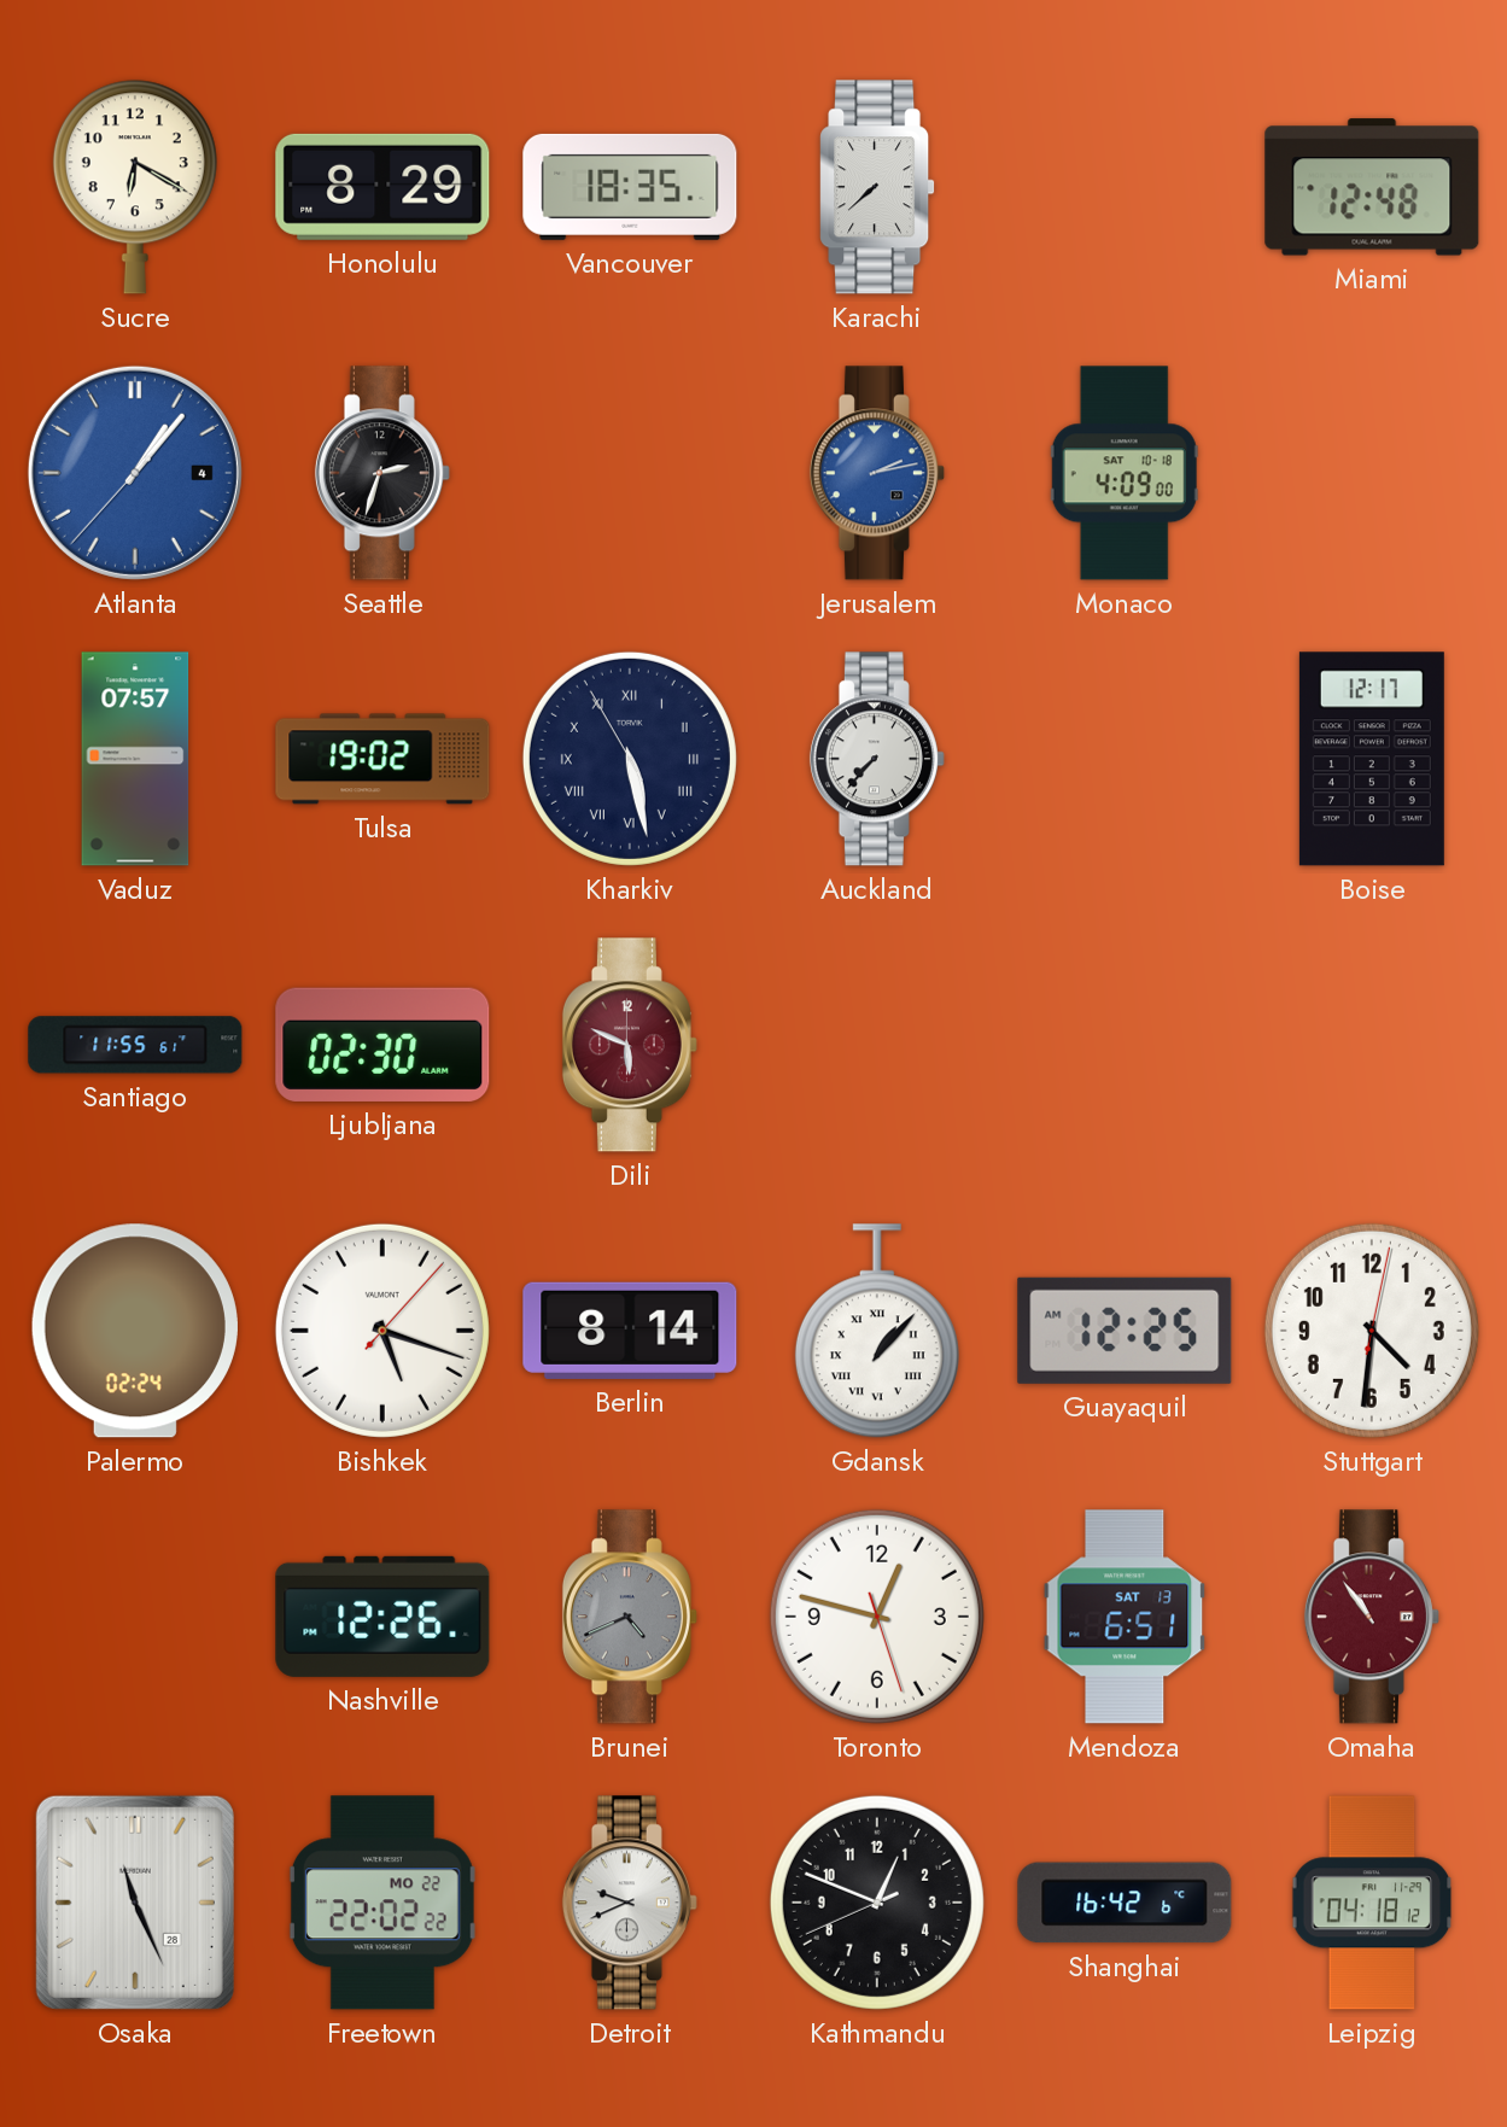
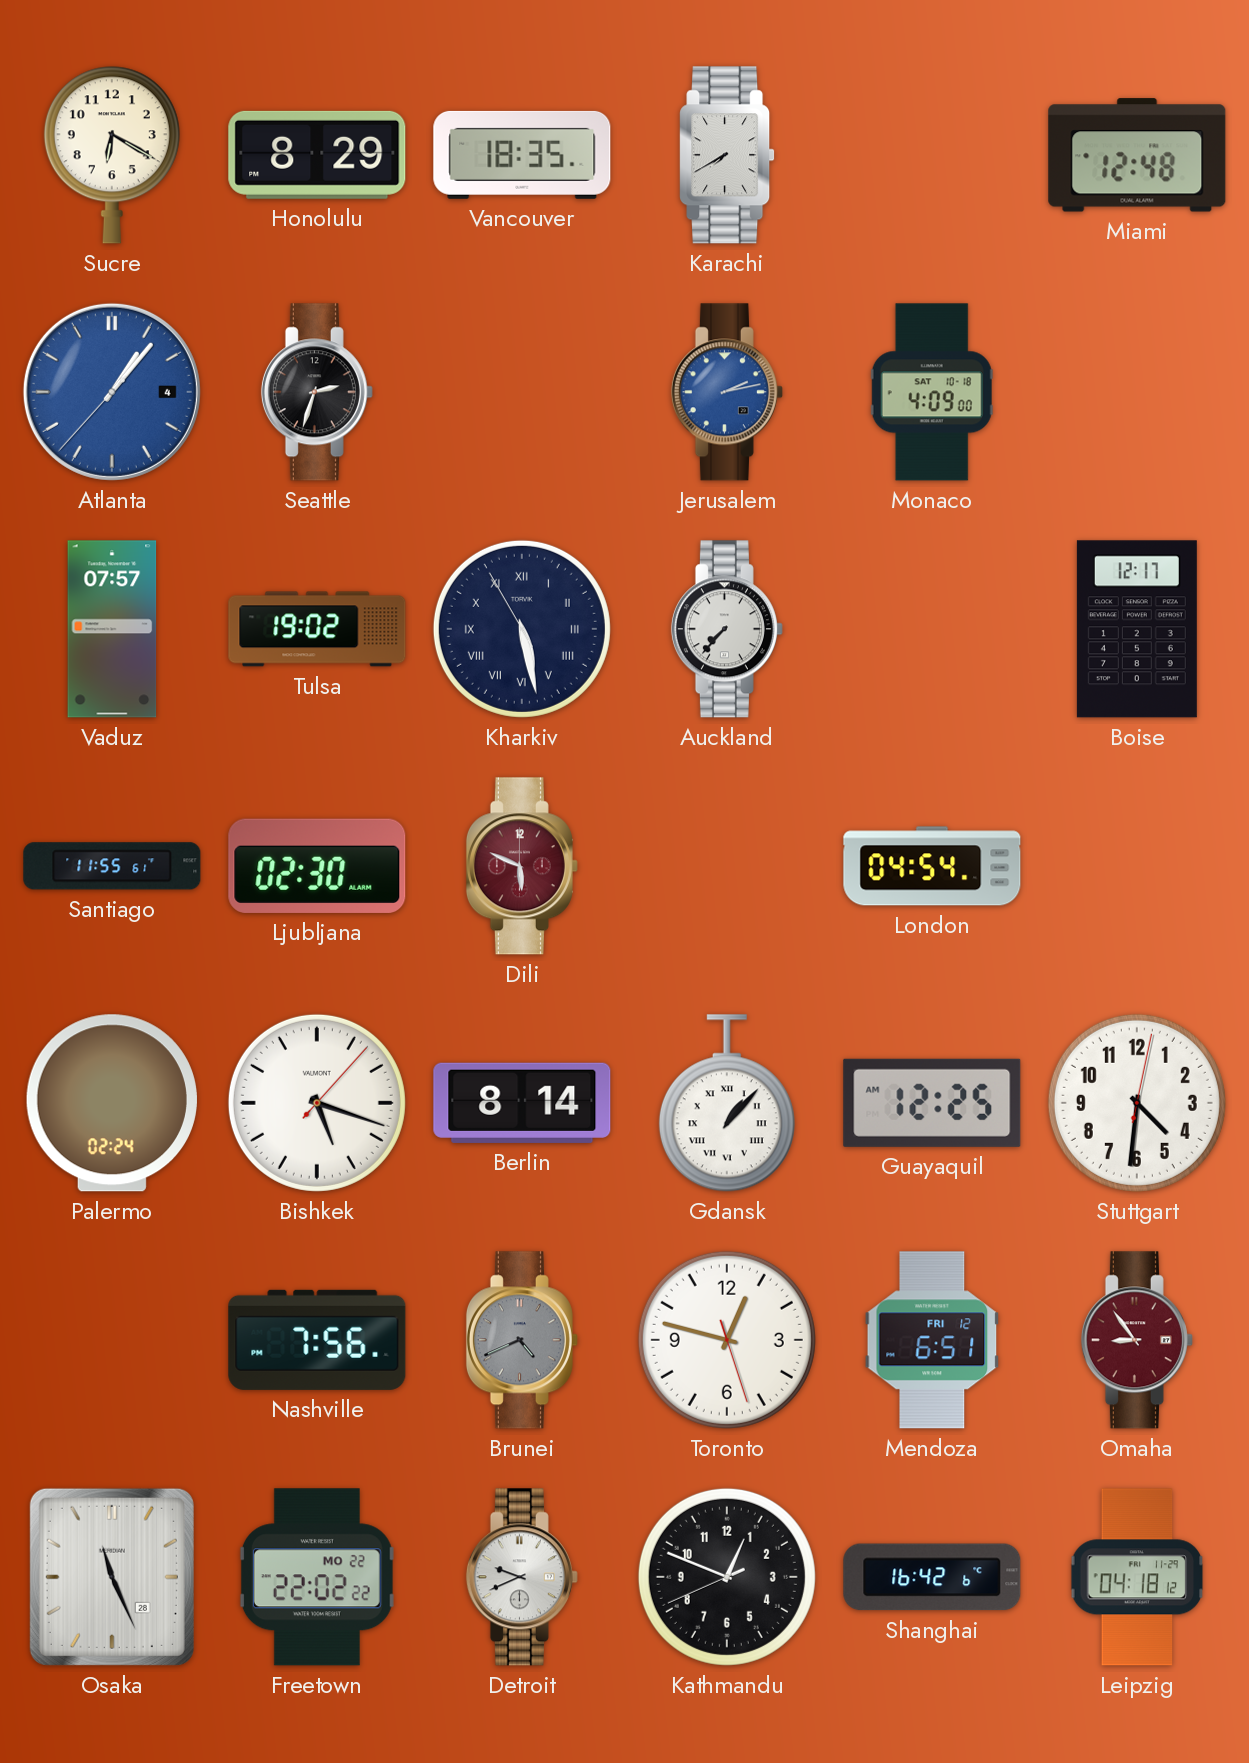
Karachi: 7:38 -> 7:40
London: none -> 04:54
Nashville: 12:26 -> 7:56
Mendoza date: SAT 13 -> FRI 12
Omaha: 10:54 -> 8:54
